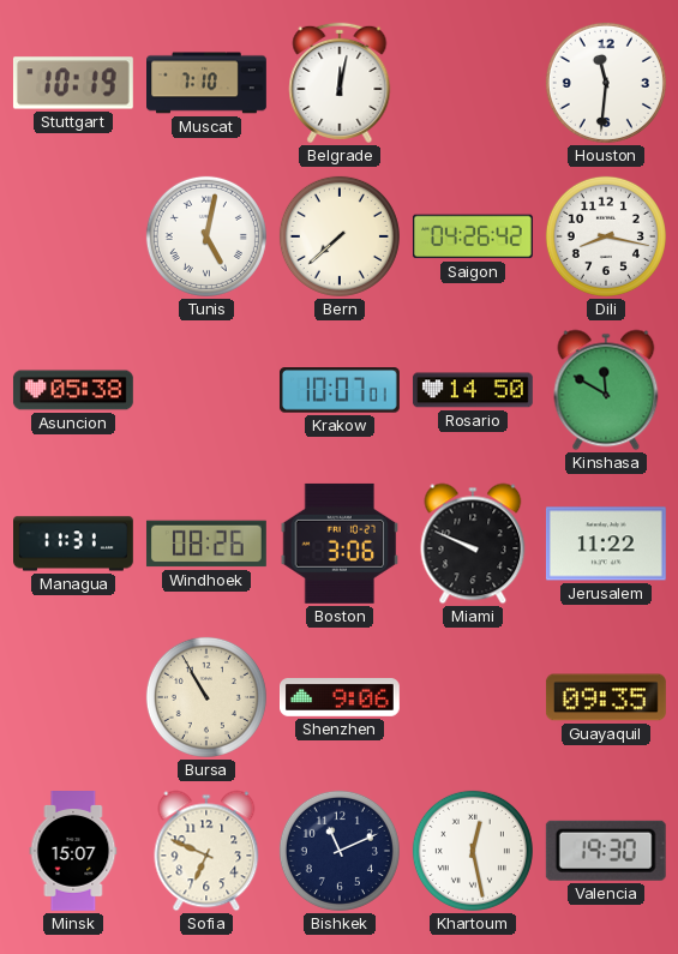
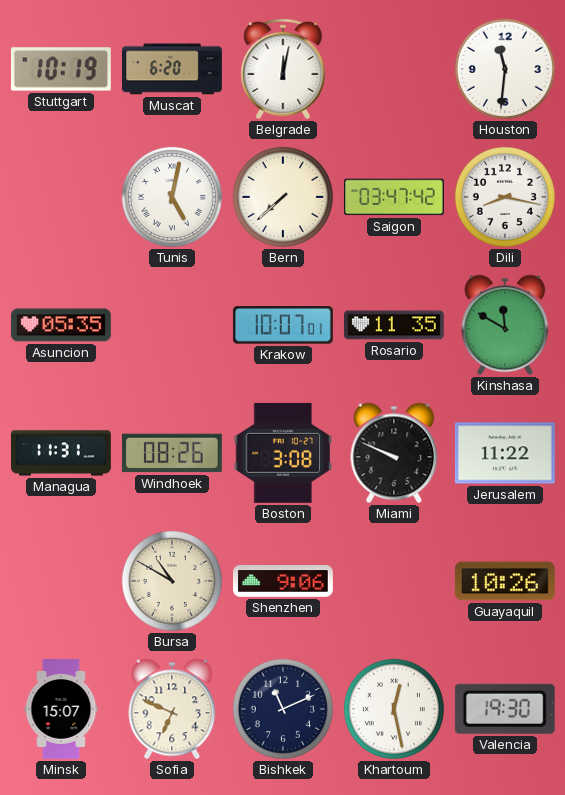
Muscat: 7:10 -> 6:20
Saigon: 04:26 -> 03:47
Asuncion: 05:38 -> 05:35
Rosario: 14:50 -> 11:35
Boston: 3:06 -> 3:08
Bursa: 10:55 -> 10:50
Guayaquil: 09:35 -> 10:26
